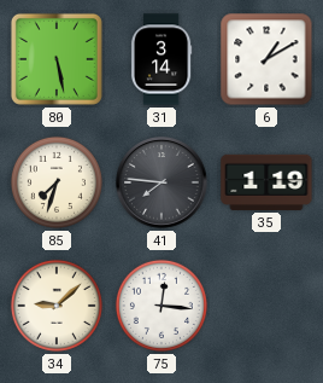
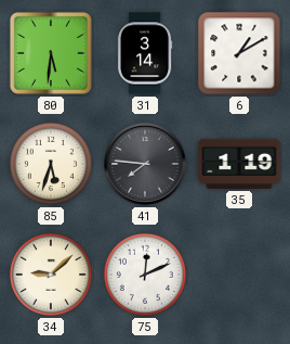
80: 5:28 -> 5:31
85: 7:33 -> 5:33
75: 12:16 -> 12:11
